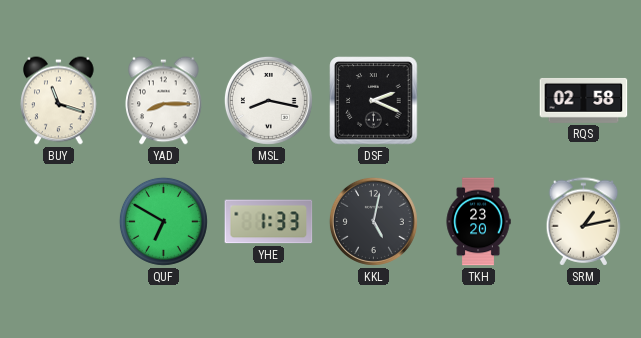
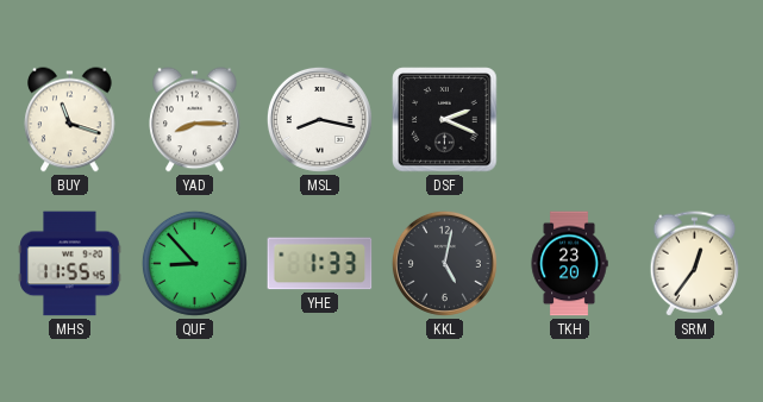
RQS: 02:58 -> none
MHS: none -> 11:55
QUF: 6:50 -> 8:53
SRM: 1:13 -> 12:36
